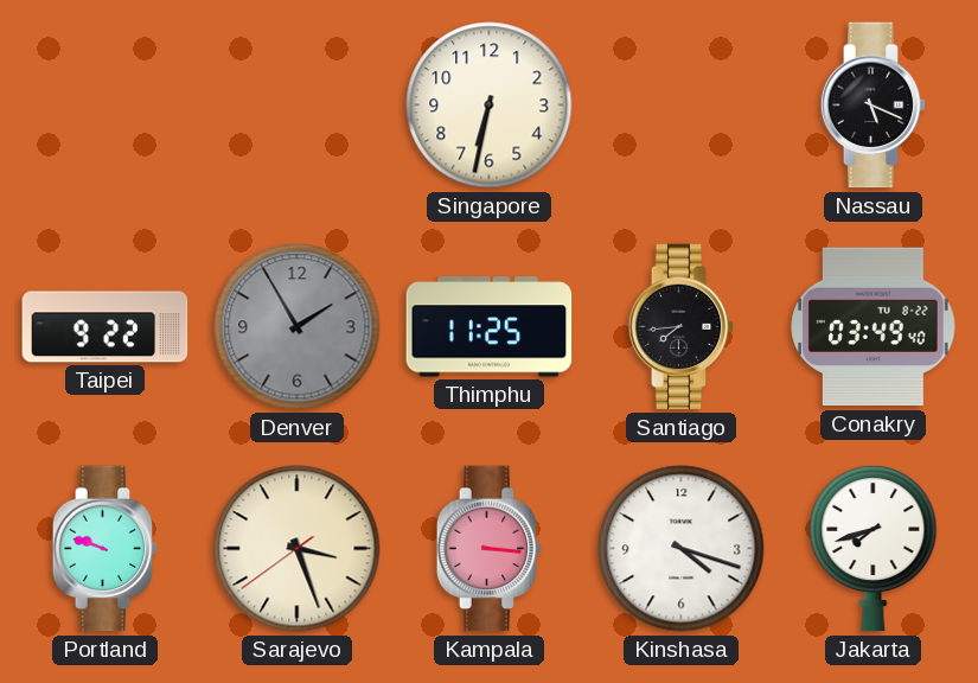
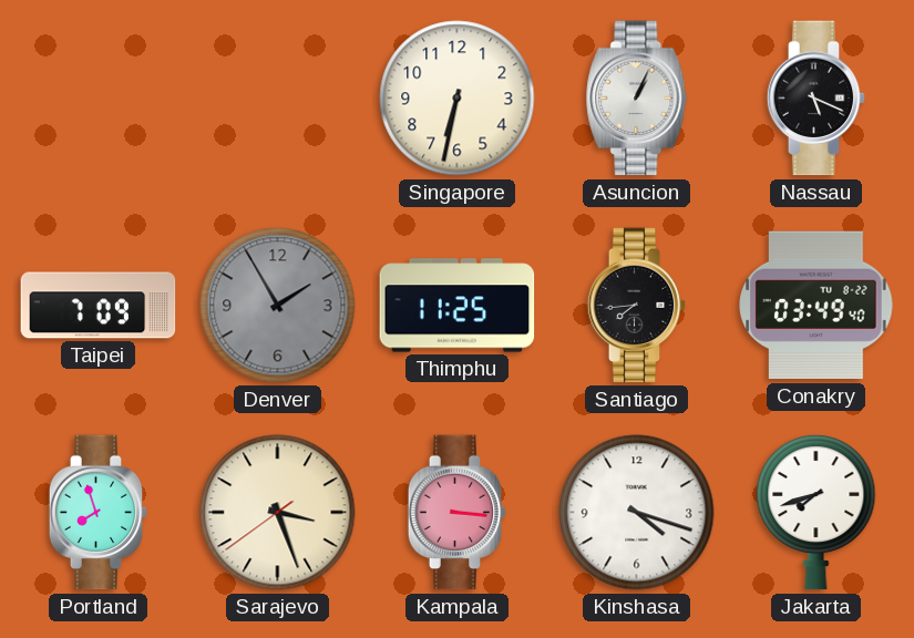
Asuncion: none -> 1:04
Taipei: 9:22 -> 7:09
Portland: 9:48 -> 7:57
